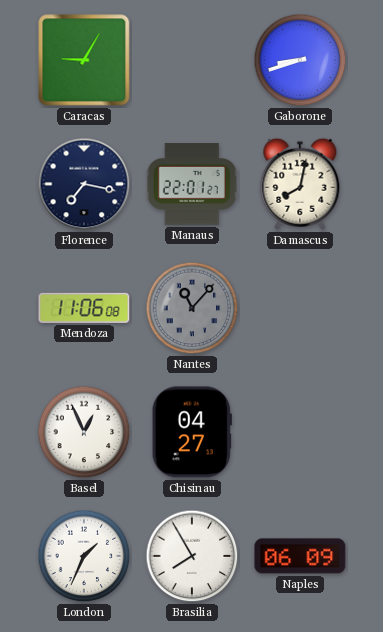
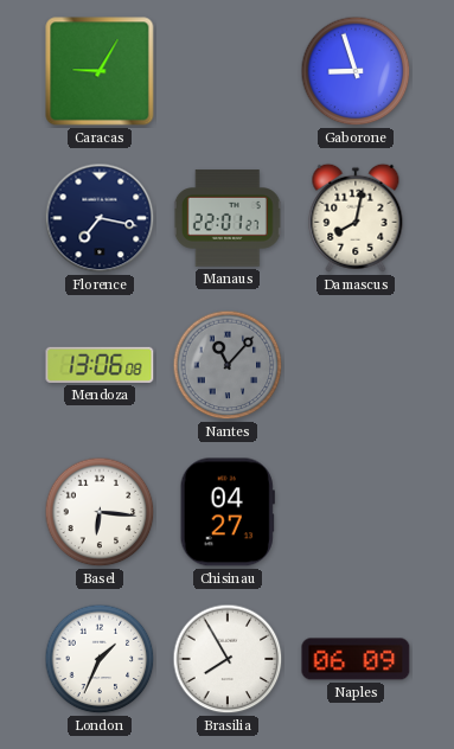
Gaborone: 8:42 -> 8:57
Mendoza: 11:06 -> 13:06
Basel: 12:56 -> 6:16
